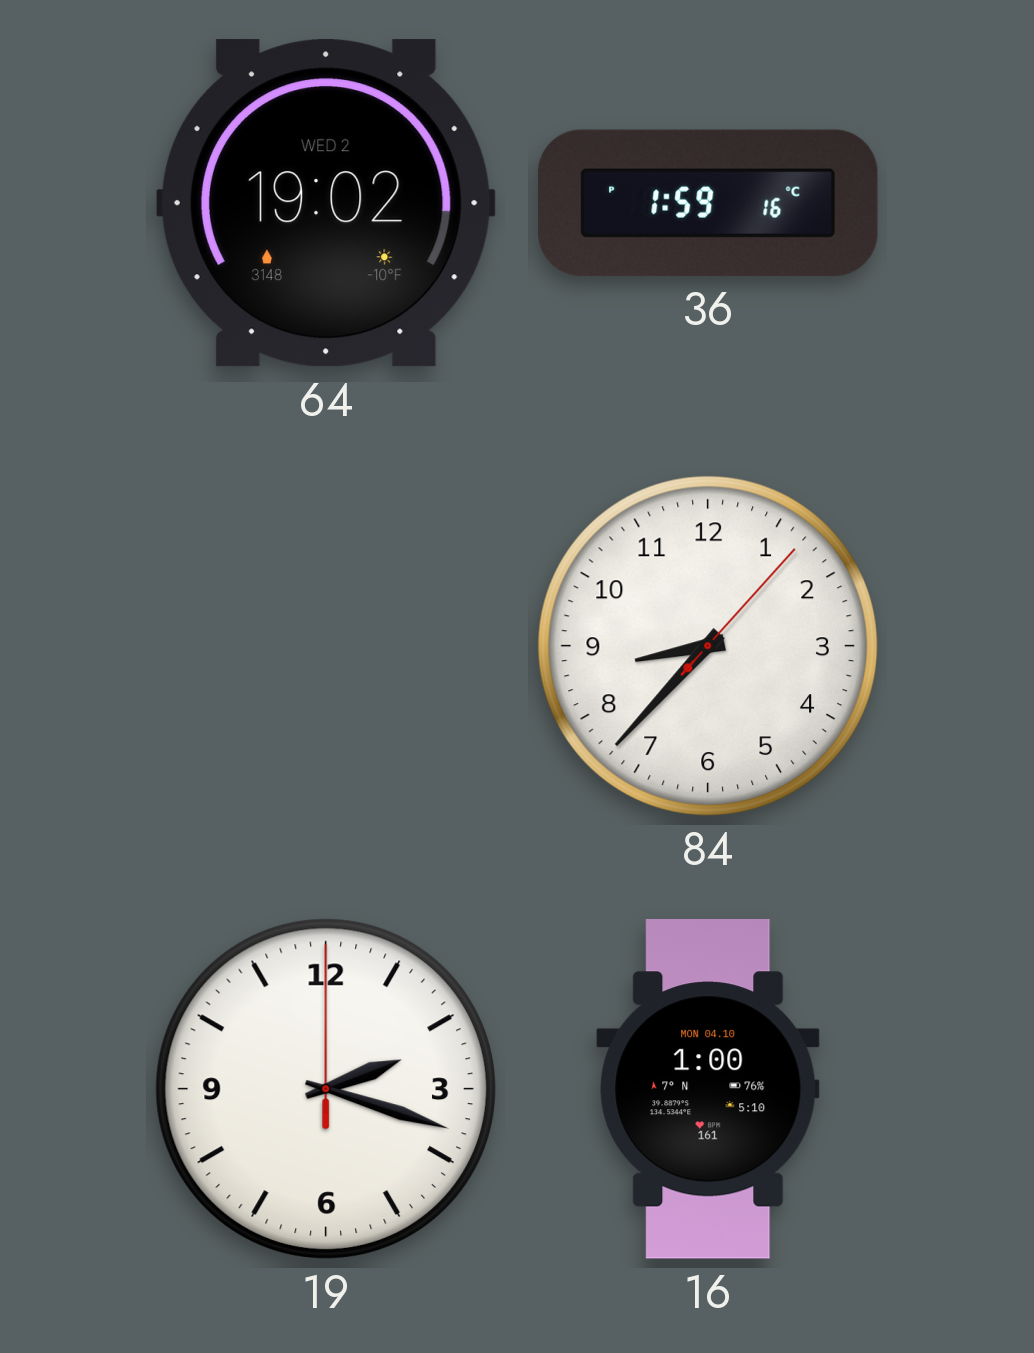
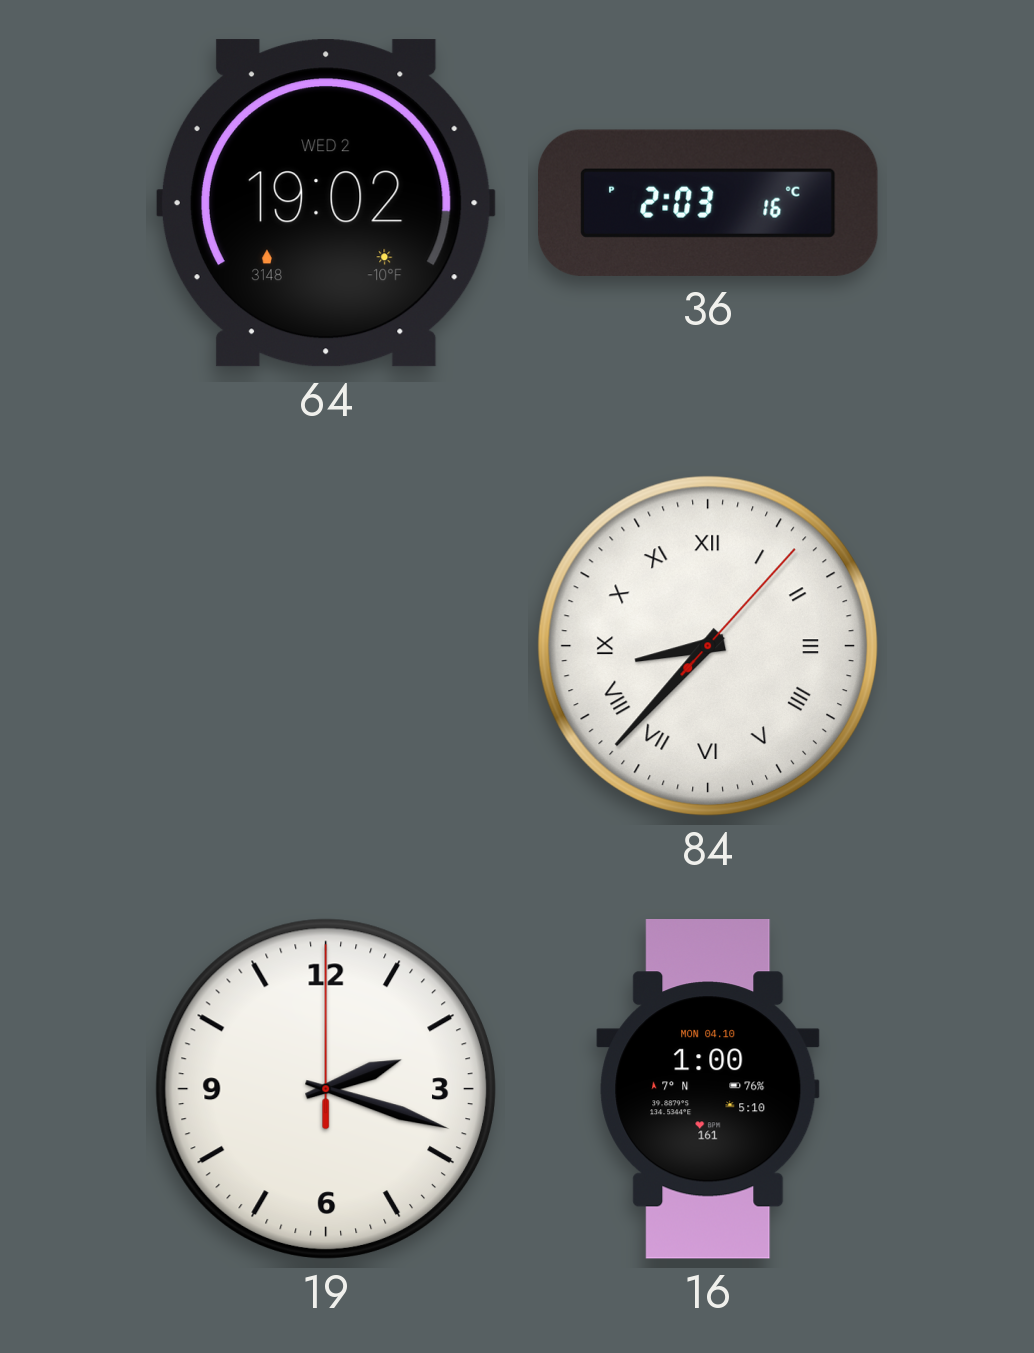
36: 1:59 -> 2:03
84 numerals: Arabic -> Roman
